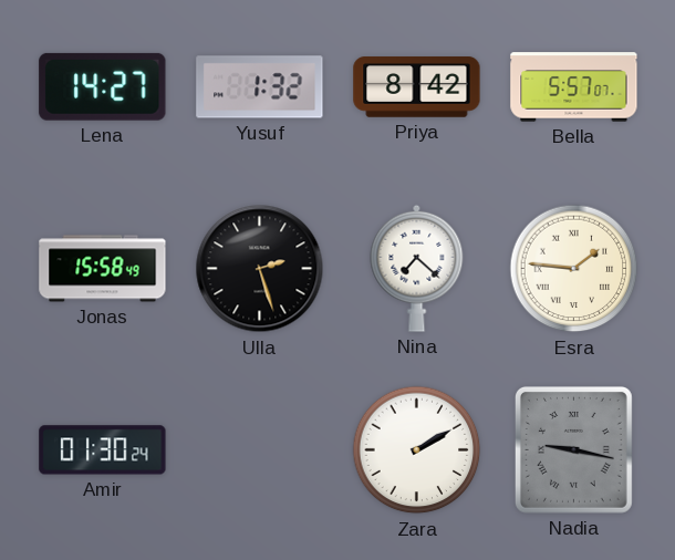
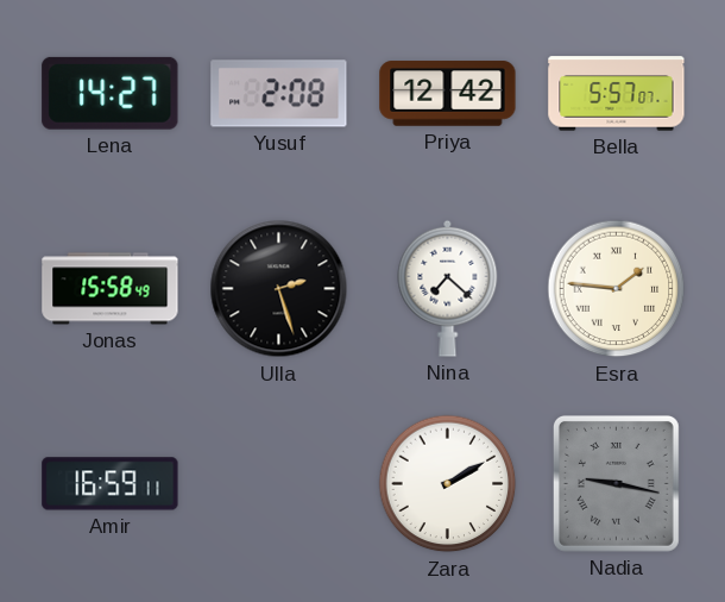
Yusuf: 1:32 -> 2:08
Priya: 8:42 -> 12:42
Amir: 01:30 -> 16:59
